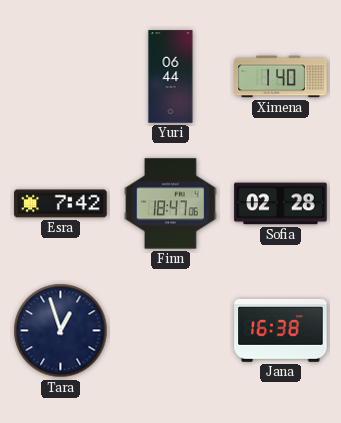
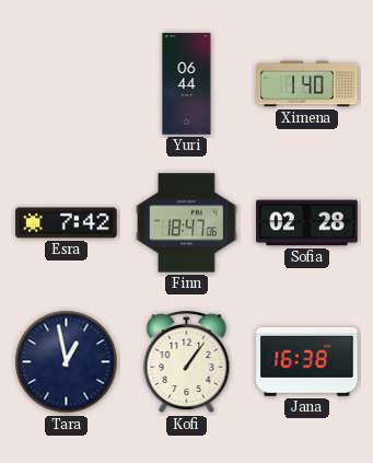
Tara: 12:57 -> 12:58
Kofi: none -> 1:06
